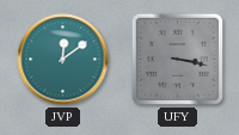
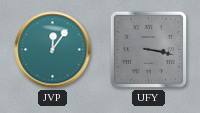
JVP: 12:09 -> 12:06
